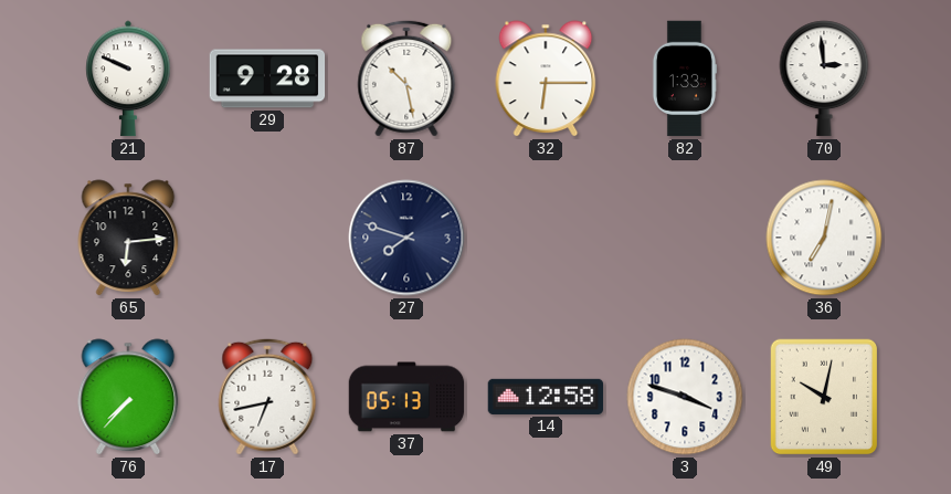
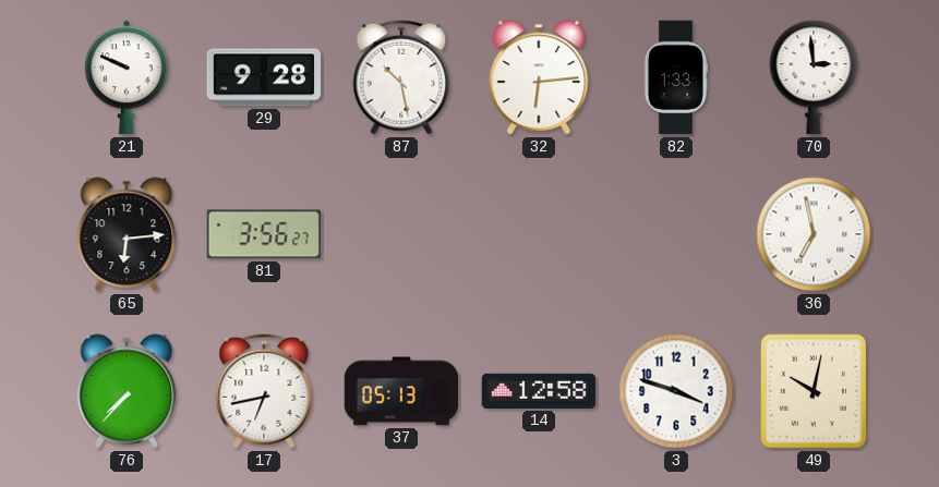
32: 6:15 -> 6:14
81: none -> 3:56
27: 7:48 -> none
36: 7:02 -> 6:58
